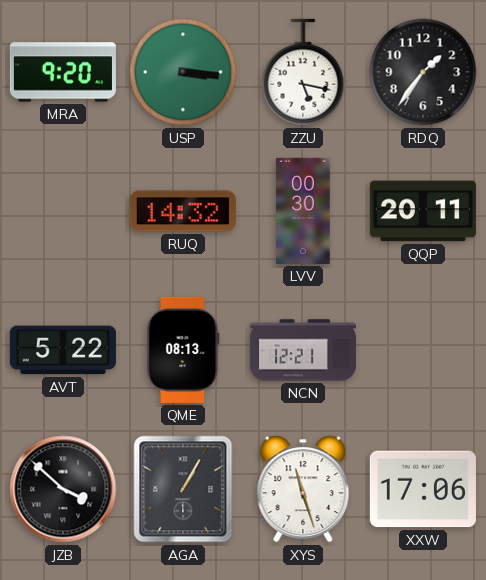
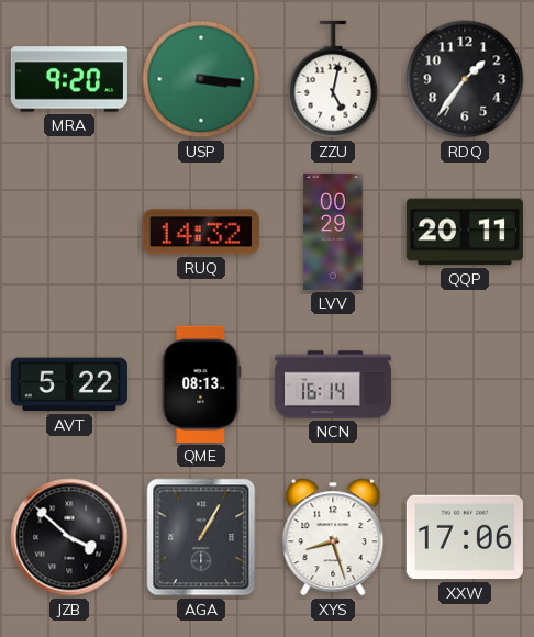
ZZU: 5:17 -> 5:02
LVV: 00:30 -> 00:29
NCN: 12:21 -> 16:14
XYS: 11:27 -> 8:27
